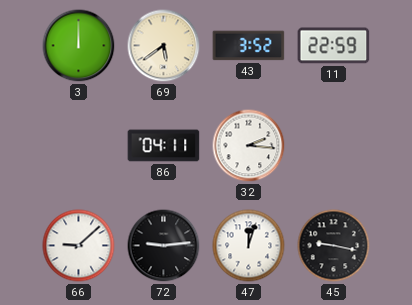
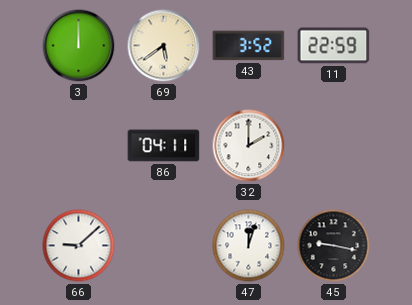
32: 2:16 -> 2:00
72: 9:14 -> none
